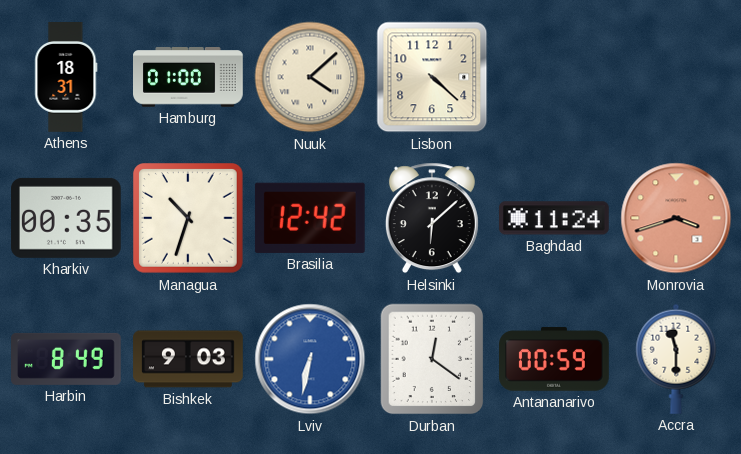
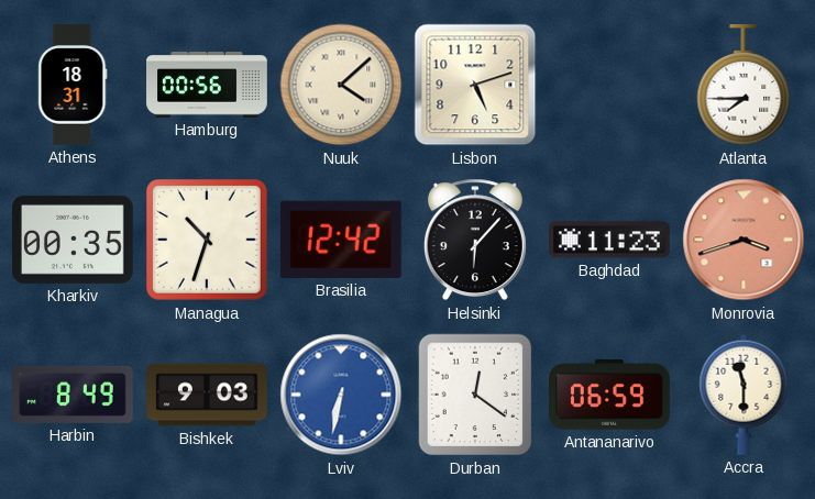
Hamburg: 01:00 -> 00:56
Lisbon: 4:22 -> 5:12
Atlanta: none -> 7:45
Helsinki: 6:08 -> 6:07
Baghdad: 11:24 -> 11:23
Antananarivo: 00:59 -> 06:59
